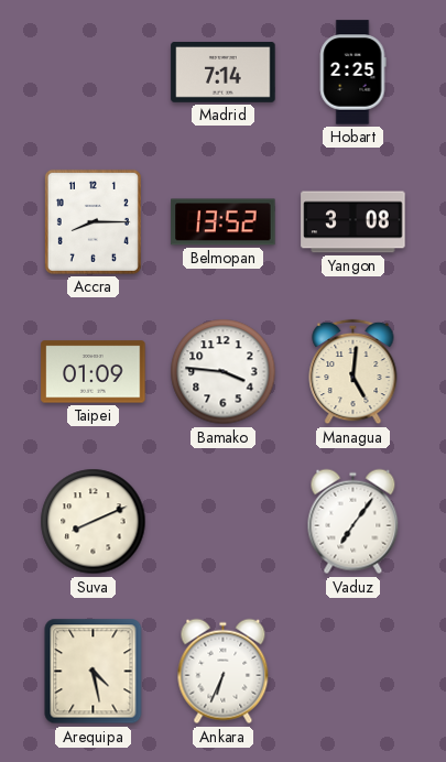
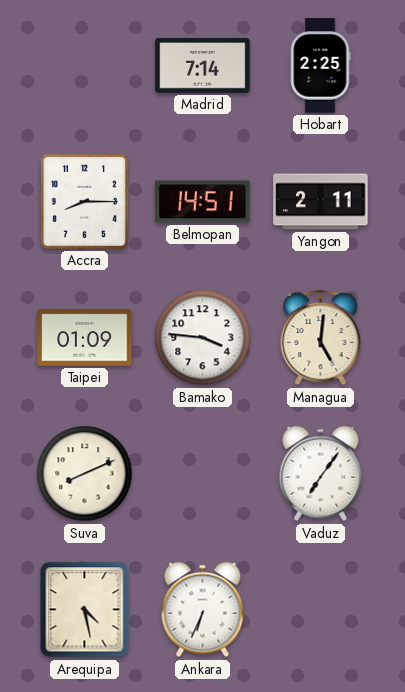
Belmopan: 13:52 -> 14:51
Yangon: 3:08 -> 2:11
